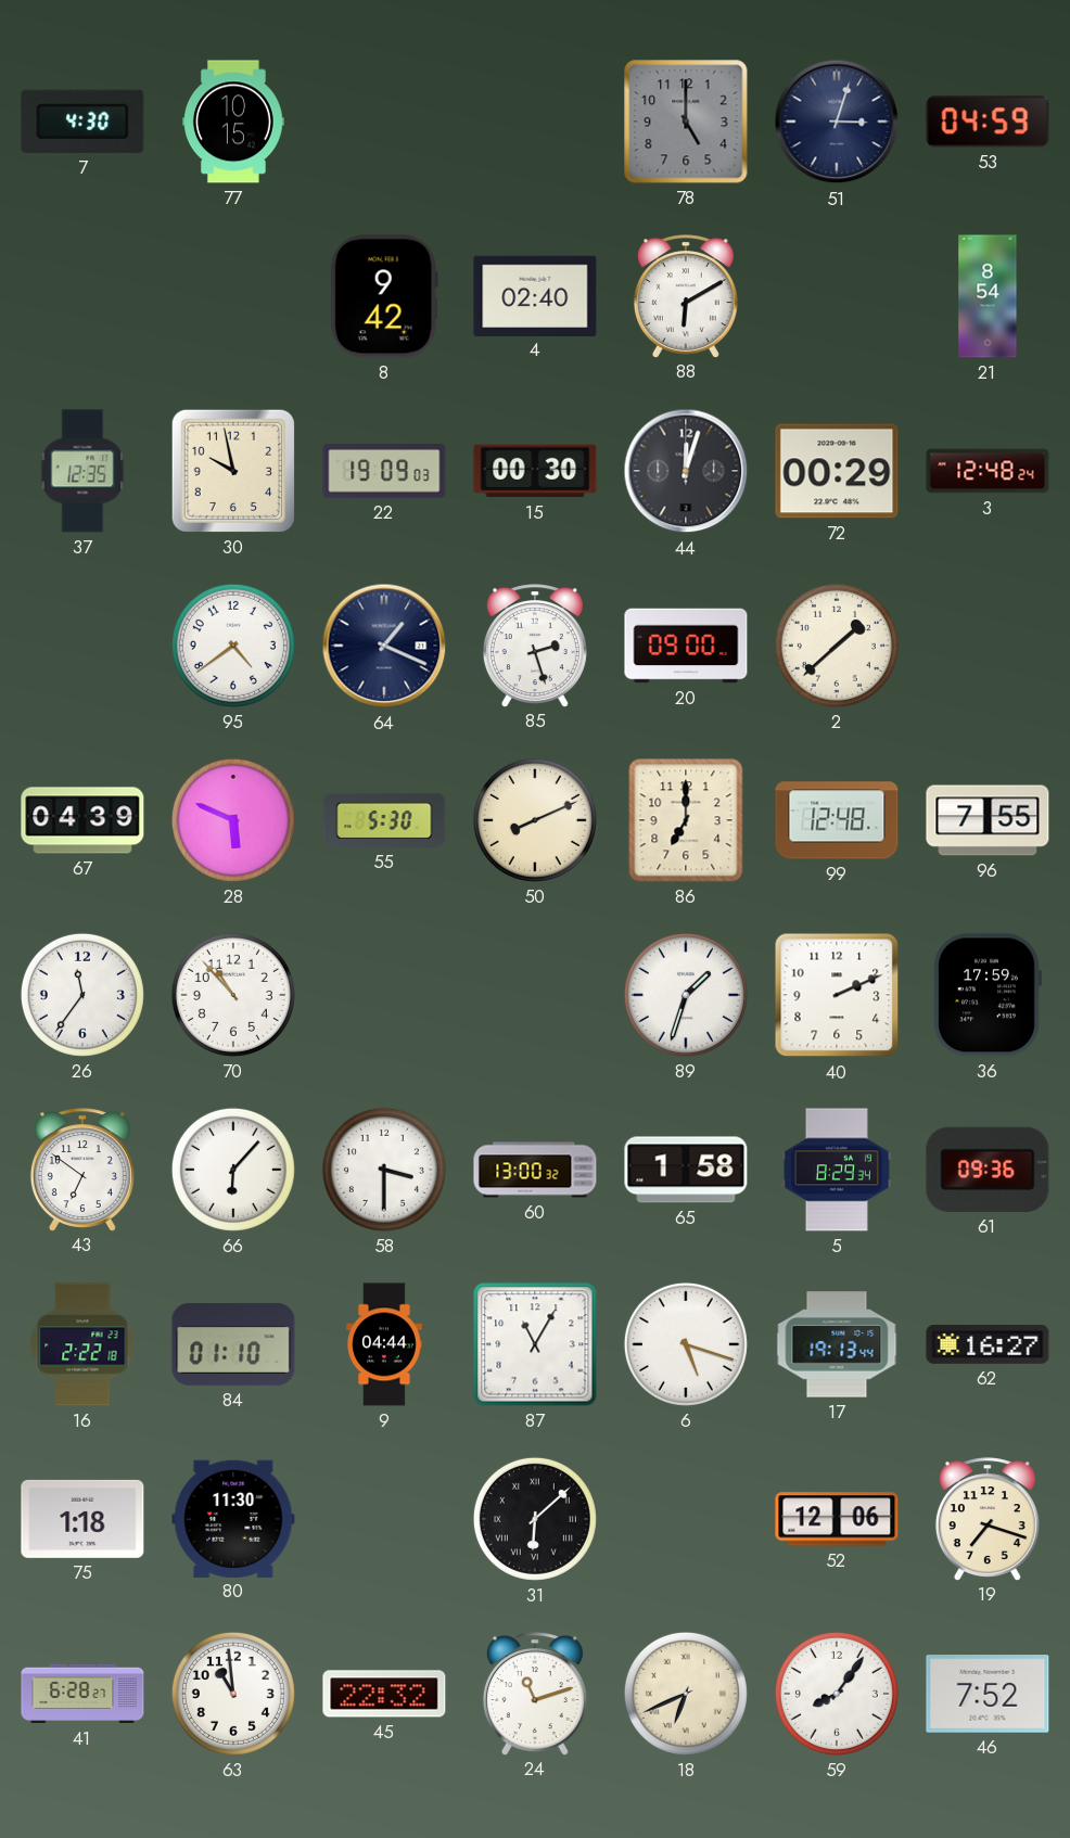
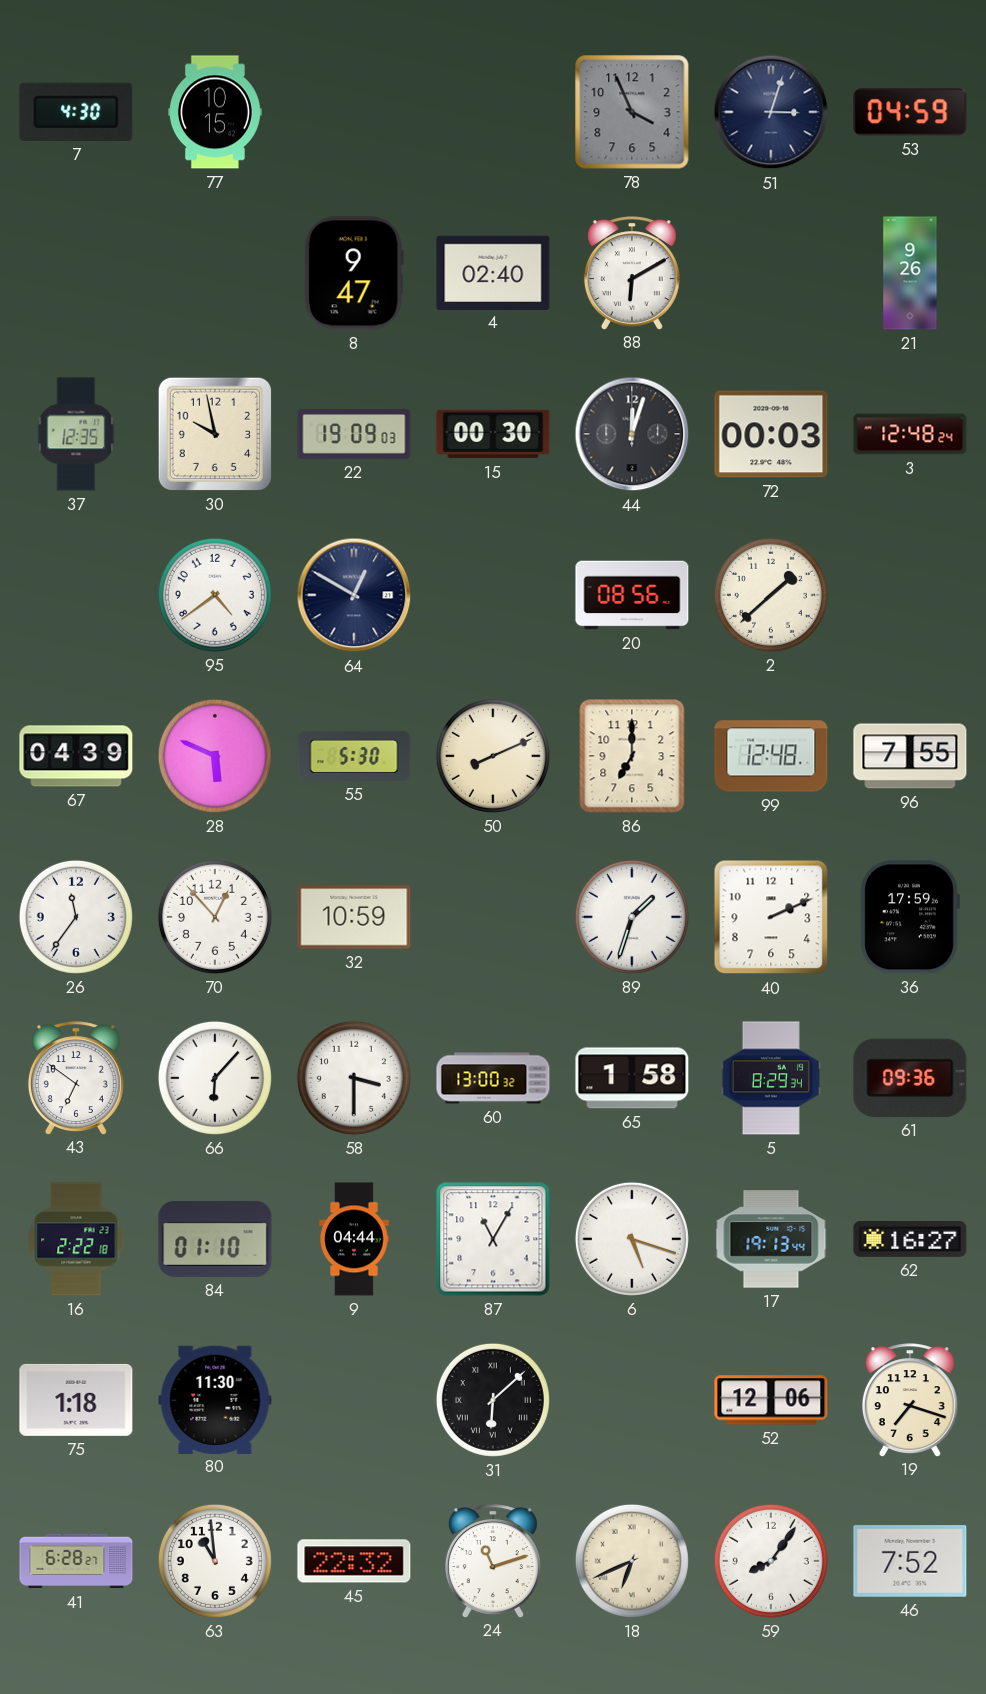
78: 5:00 -> 3:56
8: 9:42 -> 9:47
21: 8:54 -> 9:26
72: 00:29 -> 00:03
64: 1:19 -> 12:50
85: 2:27 -> none
20: 09:00 -> 08:56
70: 10:53 -> 12:53
32: none -> 10:59
